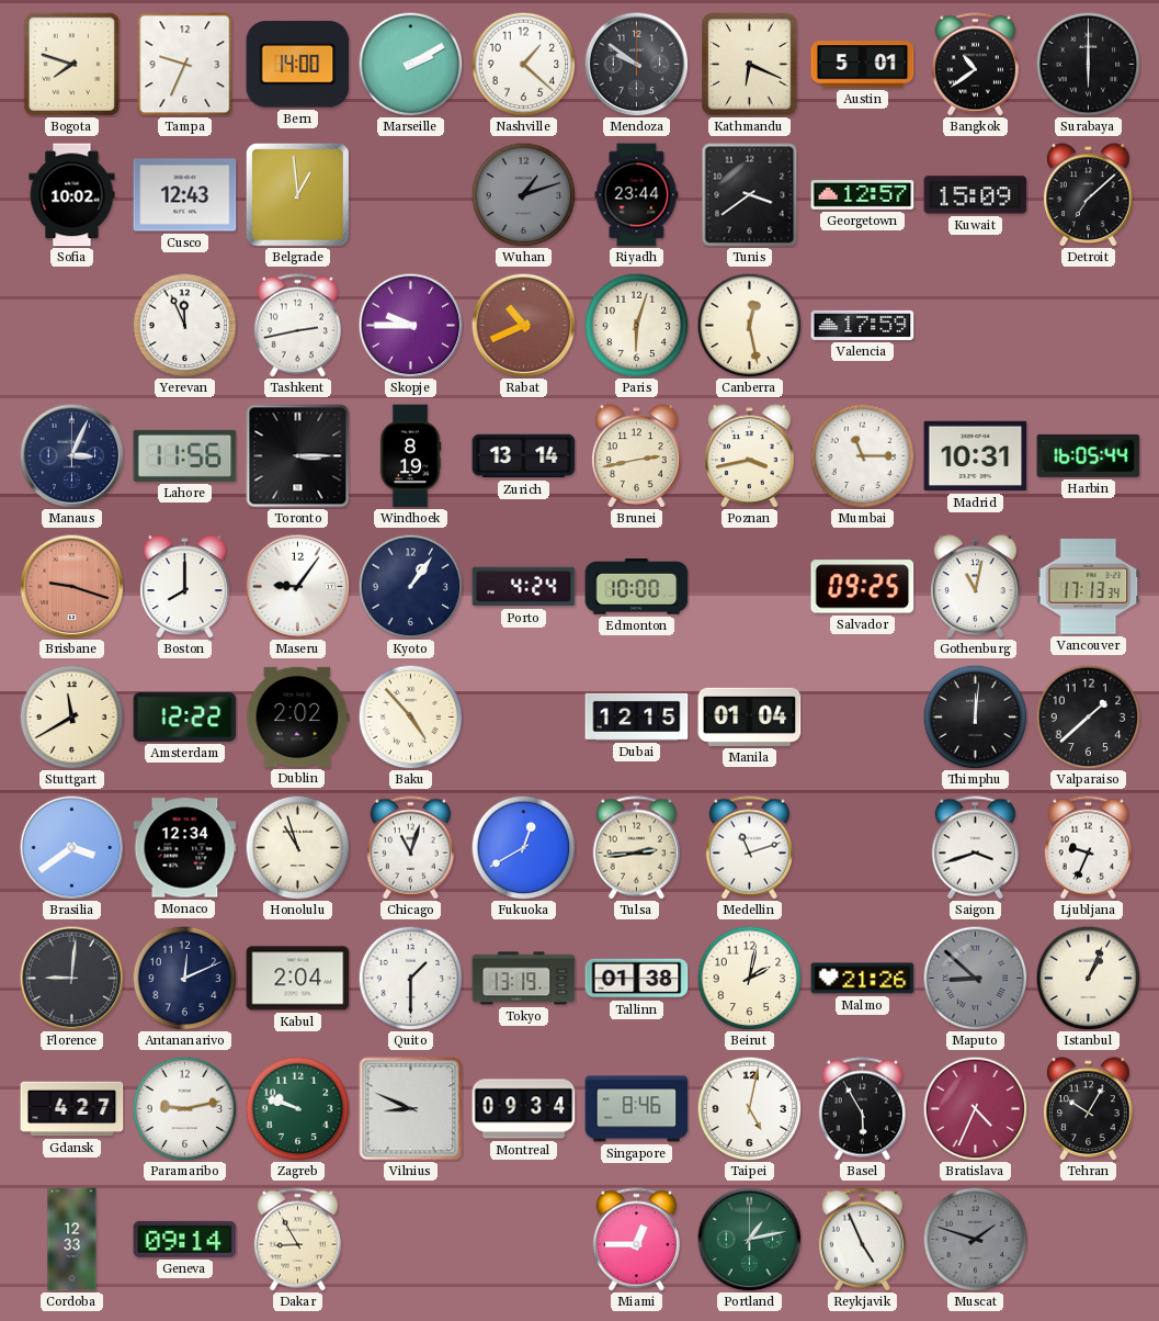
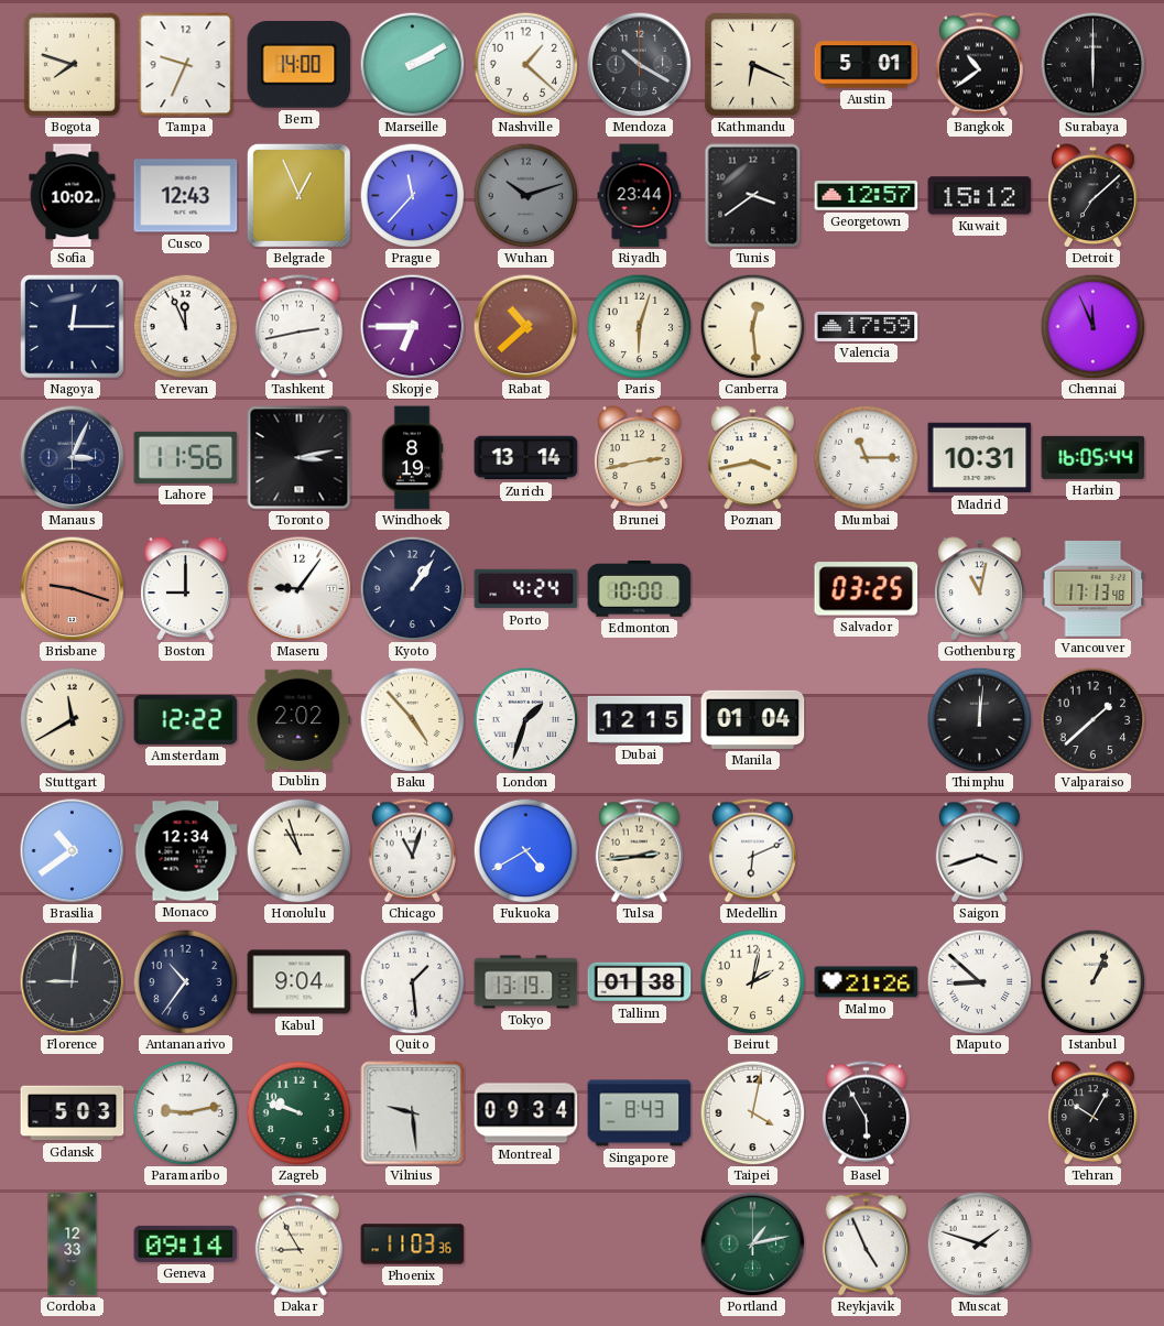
Mendoza: 9:51 -> 10:20
Belgrade: 12:59 -> 12:56
Prague: none -> 11:37
Wuhan: 1:12 -> 10:12
Kuwait: 15:09 -> 15:12
Nagoya: none -> 12:15
Skopje: 9:45 -> 6:45
Rabat: 10:41 -> 10:38
Canberra: 12:28 -> 12:29
Chennai: none -> 11:56
Toronto: 3:15 -> 3:13
Boston: 8:00 -> 9:00
Salvador: 09:25 -> 03:25
Vancouver: 17:13:34 -> 17:13:48
London: none -> 1:33
Brasilia: 3:39 -> 10:39
Fukuoka: 12:40 -> 4:40
Medellin: 11:12 -> 6:11
Ljubljana: 9:34 -> none
Antananarivo: 12:11 -> 10:36
Kabul: 2:04 -> 9:04
Quito: 1:30 -> 1:29
Maputo dial: grey -> white
Gdansk: 4:27 -> 5:03
Vilnius: 8:49 -> 9:29
Singapore: 8:46 -> 8:43
Taipei: 5:02 -> 4:02
Bratislava: 4:34 -> none
Phoenix: none -> 11:03
Miami: 12:45 -> none
Muscat dial: grey -> white
